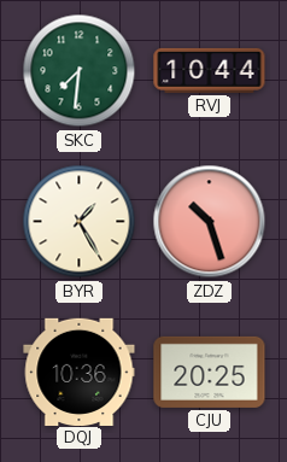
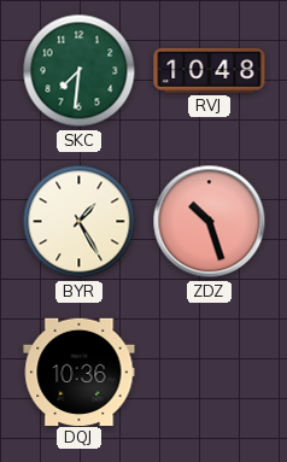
RVJ: 10:44 -> 10:48
CJU: 20:25 -> none
